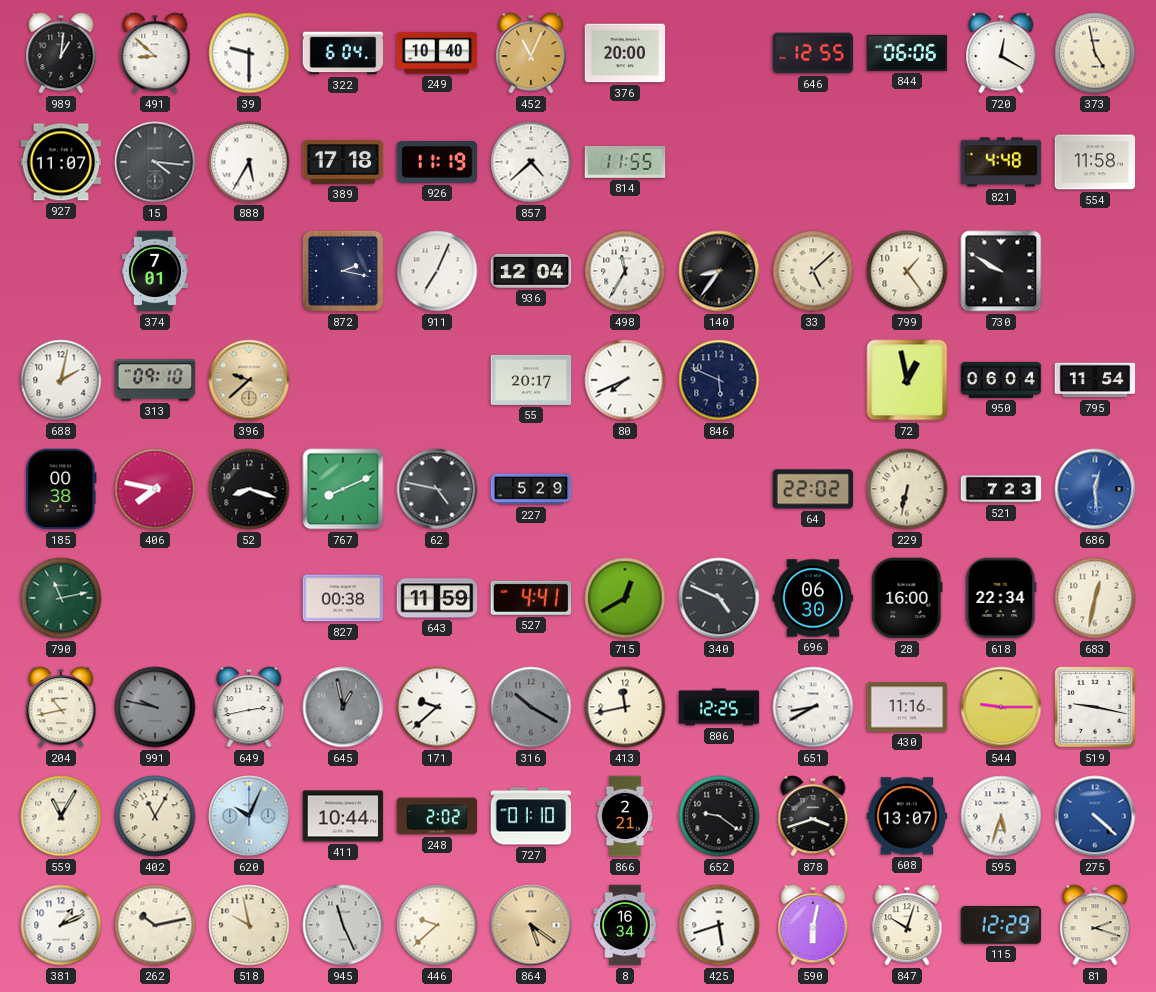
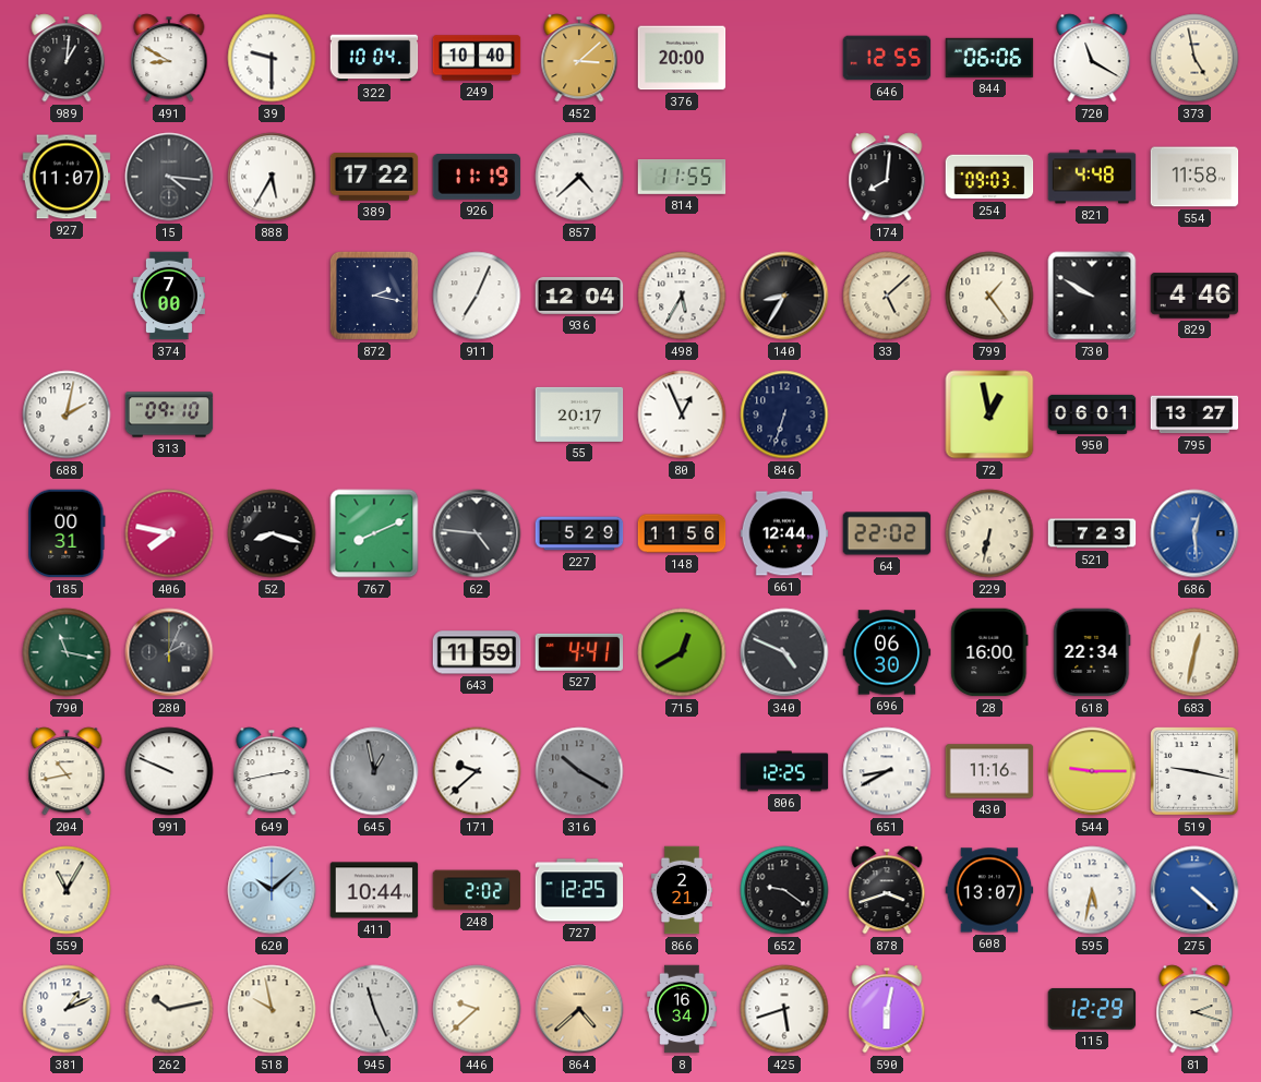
491: 8:52 -> 8:50
322: 6:04 -> 10:04
452: 11:04 -> 3:08
720: 12:20 -> 11:20
389: 17:18 -> 17:22
174: none -> 8:01
254: none -> 09:03
374: 7:01 -> 7:00
498: 11:35 -> 5:35
140: 8:36 -> 8:35
829: none -> 4:46
396: 9:38 -> none
80: 7:41 -> 12:56
846: 5:49 -> 6:33
950: 06:04 -> 06:01
795: 11:54 -> 13:27
185: 00:38 -> 00:31
62: 4:47 -> 4:46
148: none -> 11:56
661: none -> 12:44
790: 11:13 -> 11:17
280: none -> 2:04
827: 00:38 -> none
991: 9:47 -> 9:49
991 dial: grey -> white
413: 11:43 -> none
402: 11:05 -> none
620: 10:04 -> 10:08
727: 01:10 -> 12:25
595: 5:33 -> 5:32
864: 5:21 -> 4:38
847: 10:03 -> none
